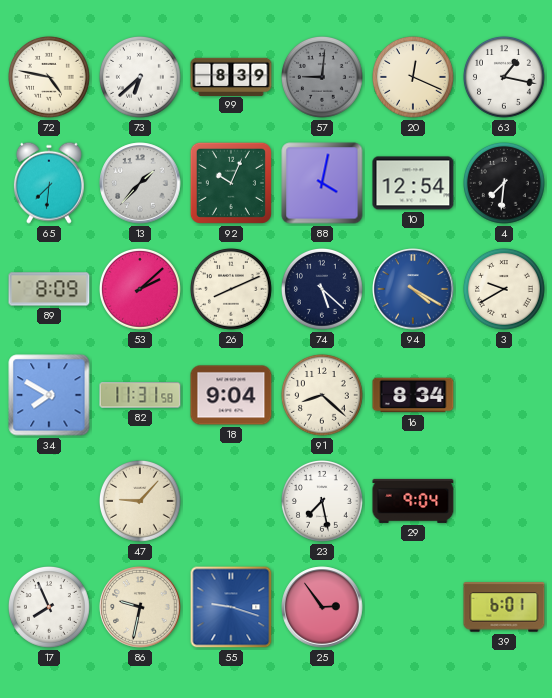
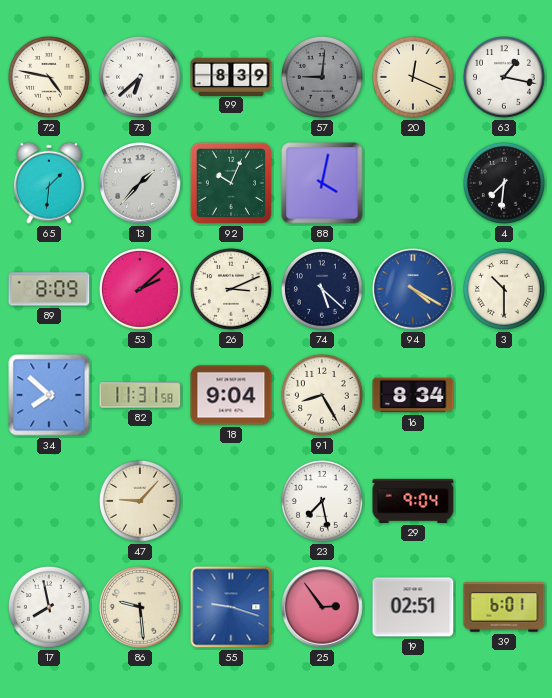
65: 7:31 -> 1:31
10: 12:54 -> none
26: 8:11 -> 3:11
3: 9:40 -> 10:30
34: 7:50 -> 7:52
91: 8:22 -> 8:25
17: 7:56 -> 7:58
86: 9:32 -> 9:29
19: none -> 02:51
